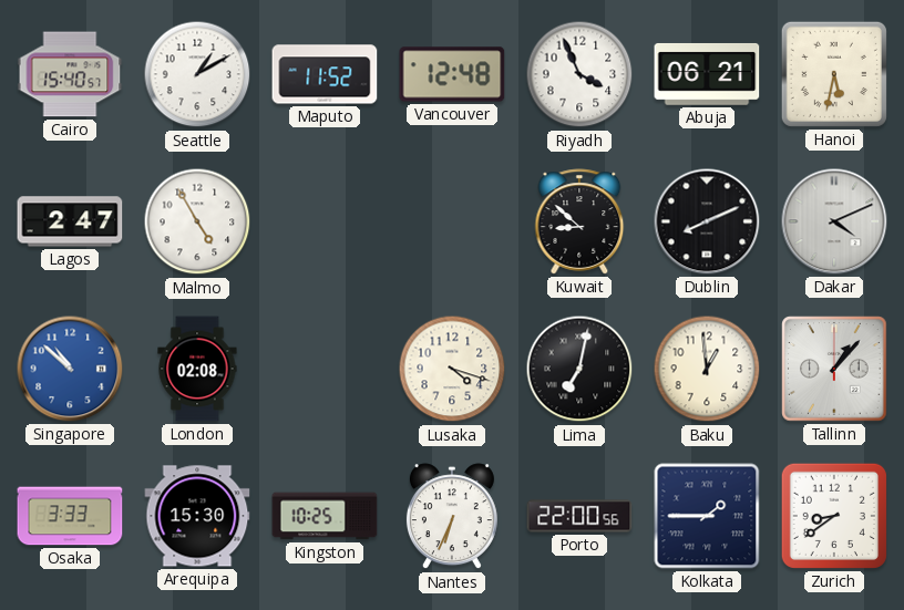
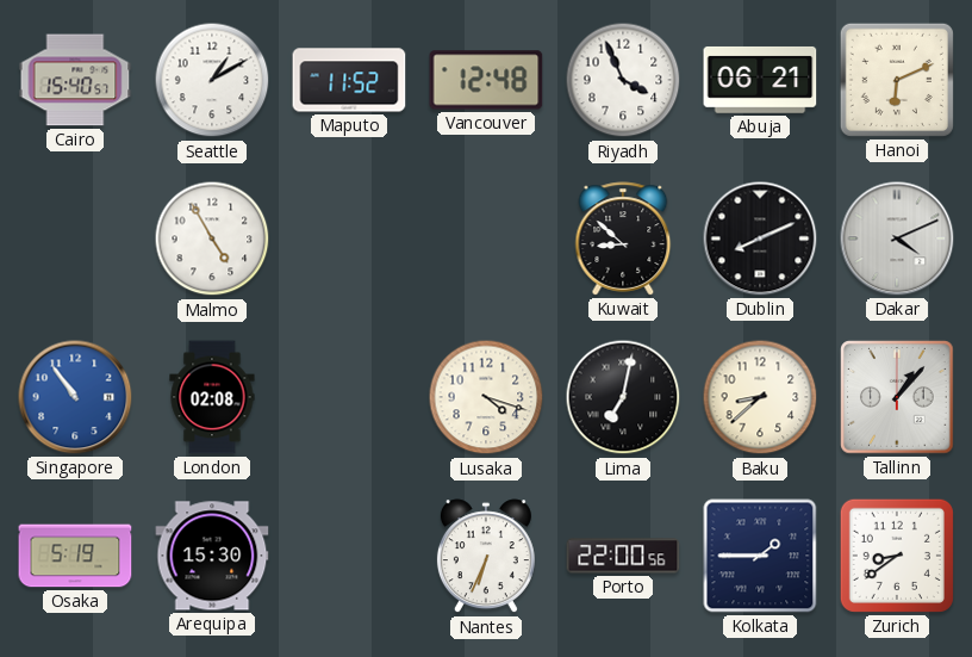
Hanoi: 5:32 -> 6:11
Lagos: 2:47 -> none
Singapore: 10:52 -> 10:54
Baku: 12:59 -> 8:38
Osaka: 3:33 -> 5:19
Kingston: 10:25 -> none
